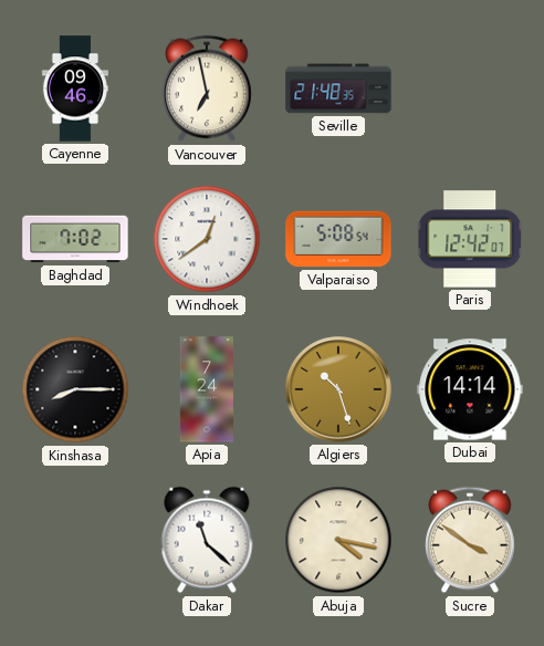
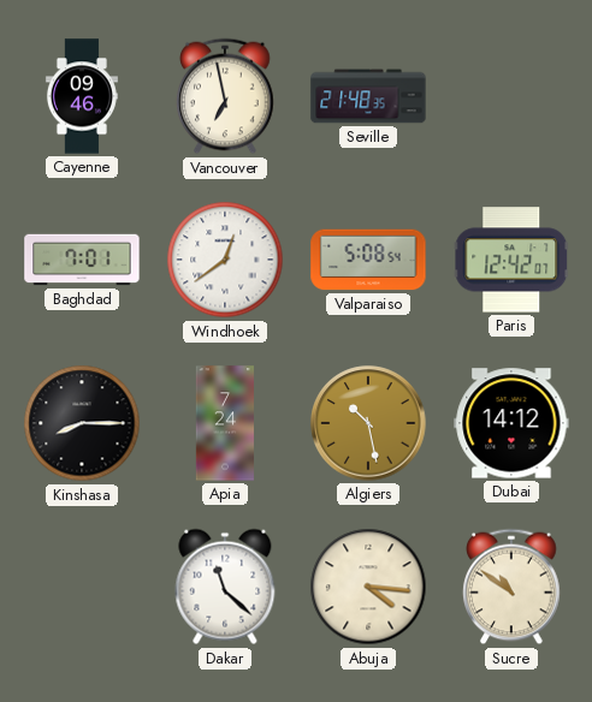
Baghdad: 7:02 -> 7:01
Algiers: 10:27 -> 10:28
Dubai: 14:14 -> 14:12
Abuja: 4:17 -> 4:16
Sucre: 3:51 -> 10:51
